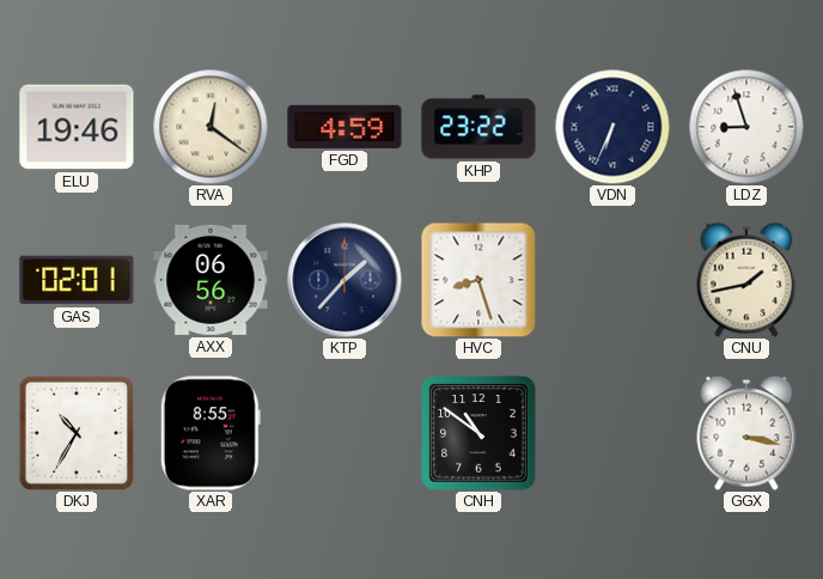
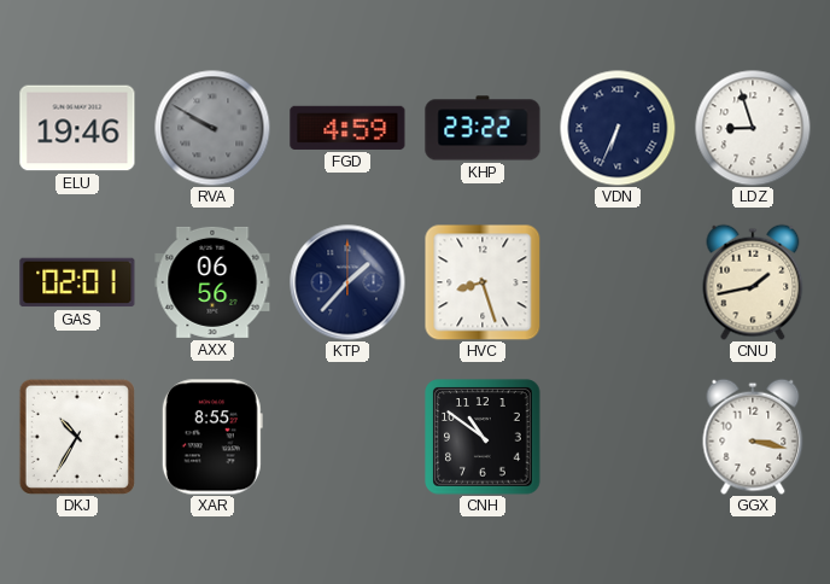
RVA: 12:21 -> 9:50
RVA dial: cream -> grey
